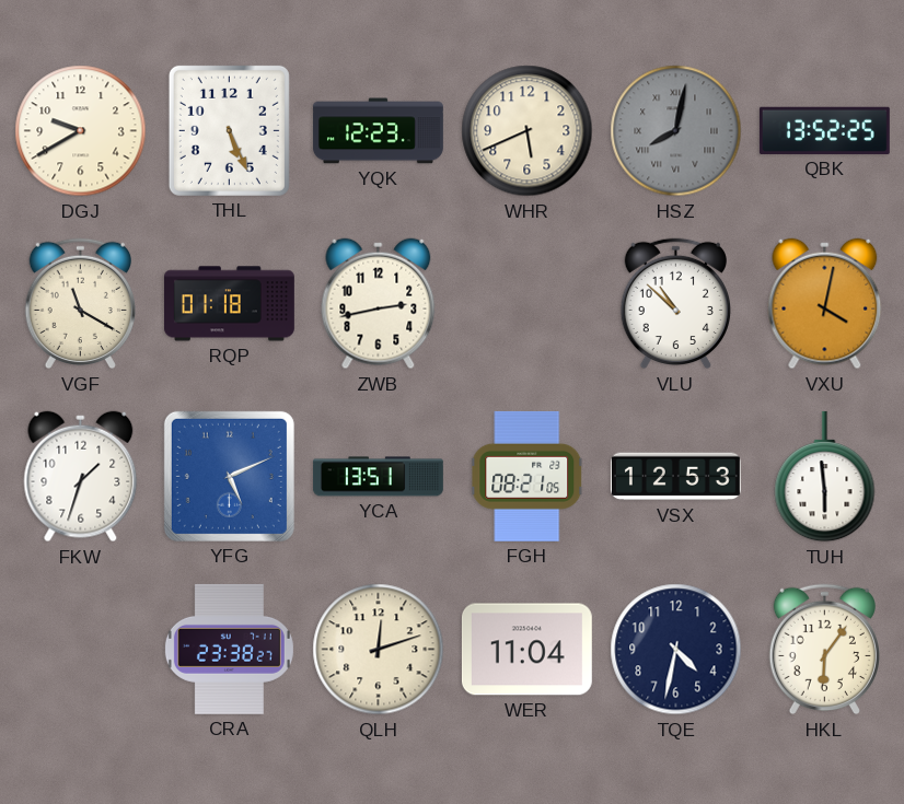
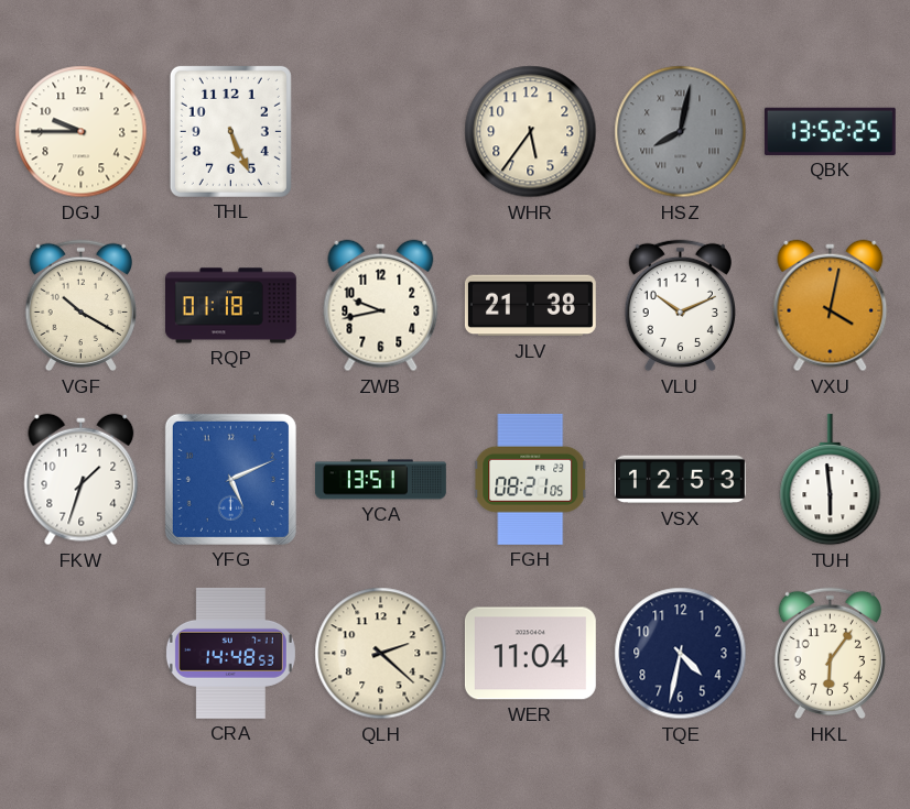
DGJ: 9:40 -> 9:45
YQK: 12:23 -> none
WHR: 5:41 -> 5:36
VGF: 11:20 -> 10:20
ZWB: 2:43 -> 9:43
JLV: none -> 21:38
VLU: 10:52 -> 10:11
CRA: 23:38 -> 14:48
QLH: 12:12 -> 2:22
